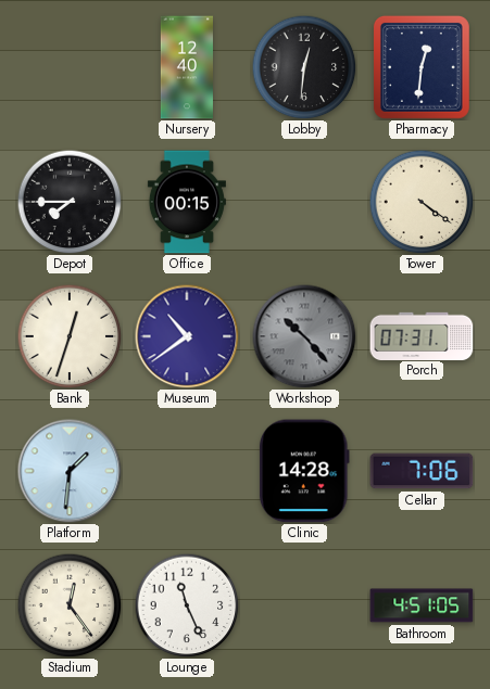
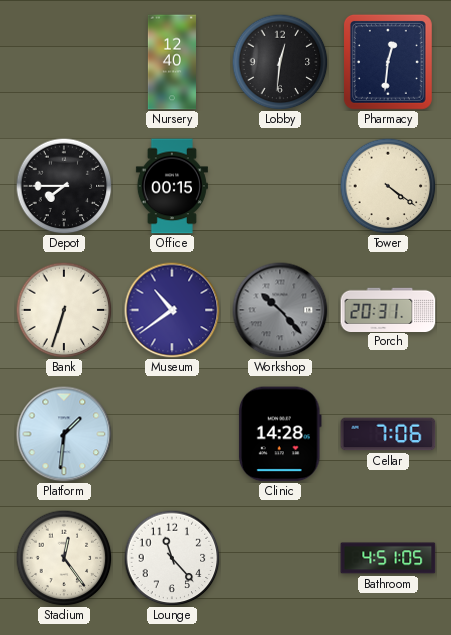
Bank: 12:33 -> 6:33
Porch: 07:31 -> 20:31
Lounge: 11:26 -> 11:23
